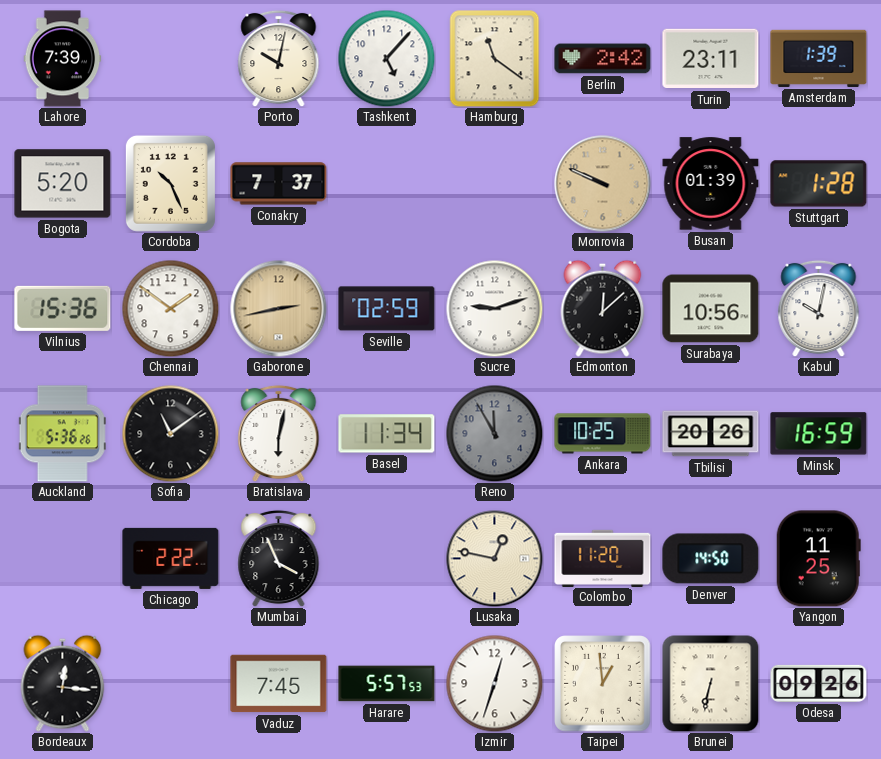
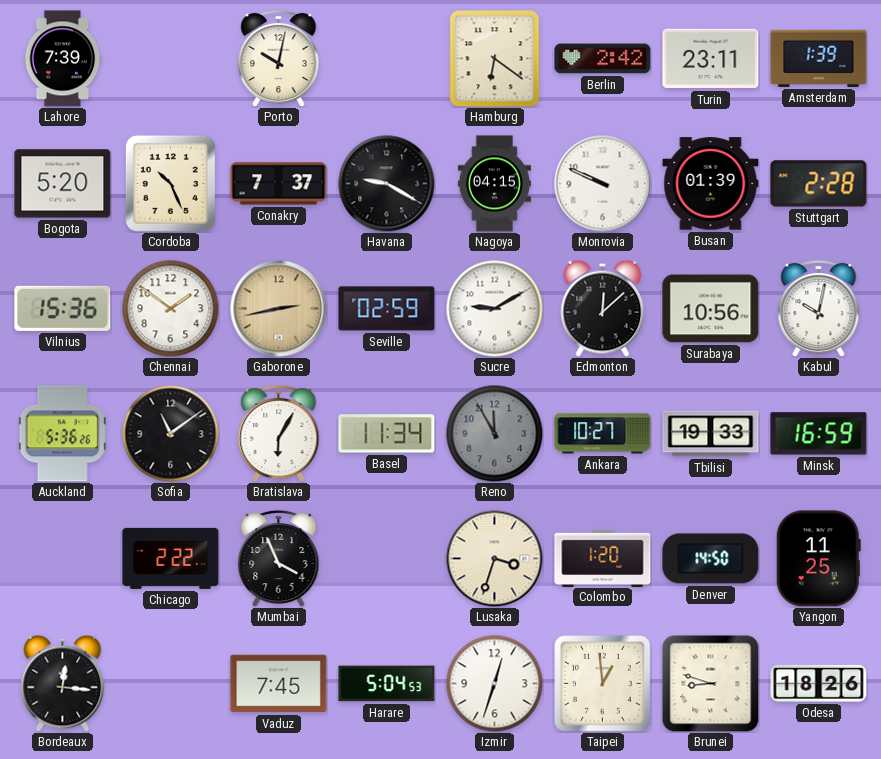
Tashkent: 5:07 -> none
Hamburg: 11:21 -> 6:21
Havana: none -> 9:20
Nagoya: none -> 04:15
Monrovia dial: champagne -> white
Stuttgart: 1:28 -> 2:28
Sucre: 9:12 -> 9:10
Bratislava: 6:02 -> 6:05
Ankara: 10:25 -> 10:27
Tbilisi: 20:26 -> 19:33
Lusaka: 12:47 -> 3:33
Colombo: 11:20 -> 1:20
Harare: 5:57 -> 5:04
Brunei: 6:32 -> 8:48
Odesa: 09:26 -> 18:26
